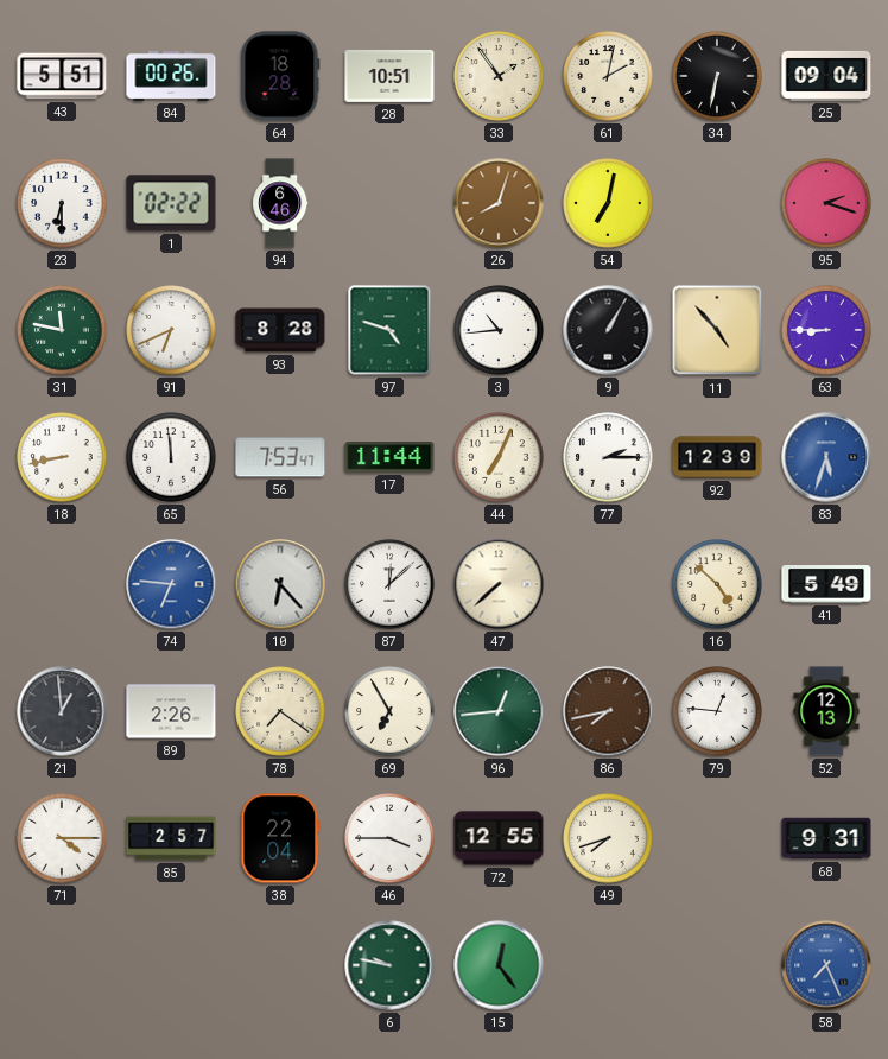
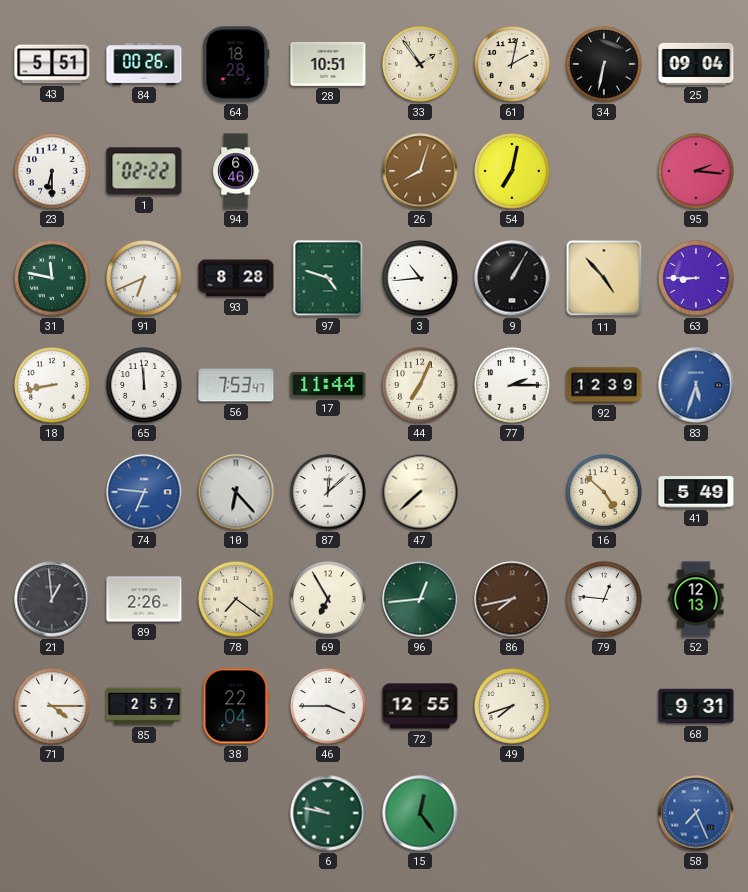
95: 2:18 -> 2:16
